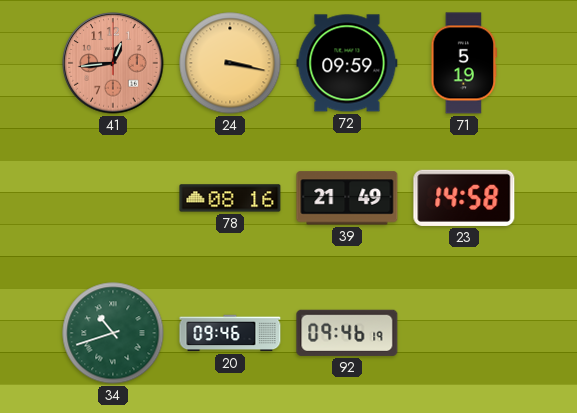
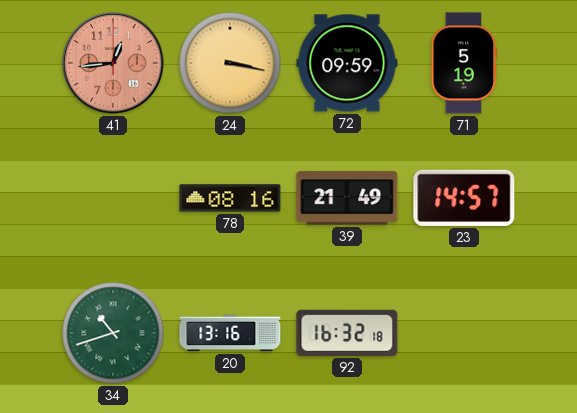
23: 14:58 -> 14:57
20: 09:46 -> 13:16
92: 09:46 -> 16:32
